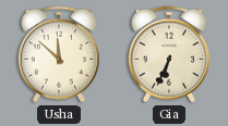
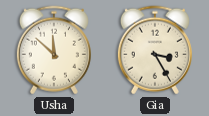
Gia: 6:34 -> 3:25
